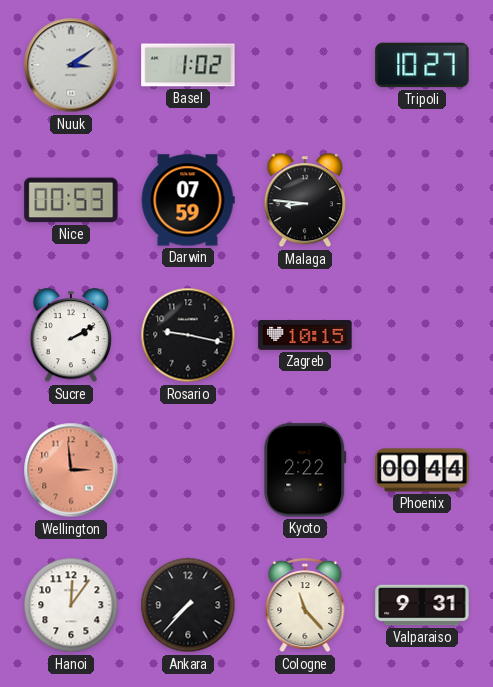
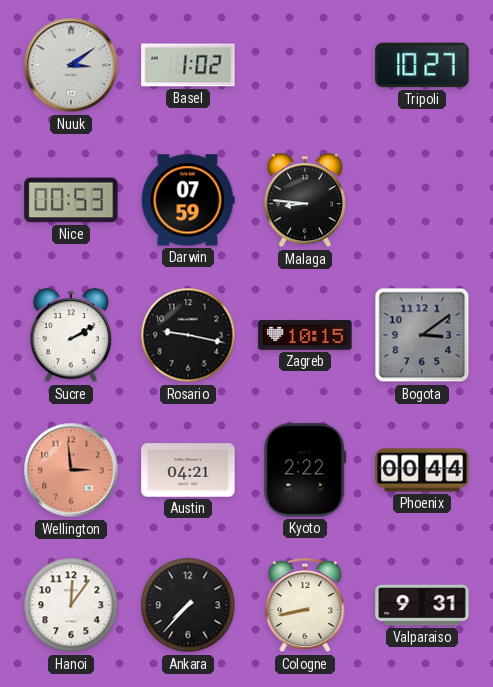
Bogota: none -> 3:09
Austin: none -> 04:21
Cologne: 11:23 -> 8:43
